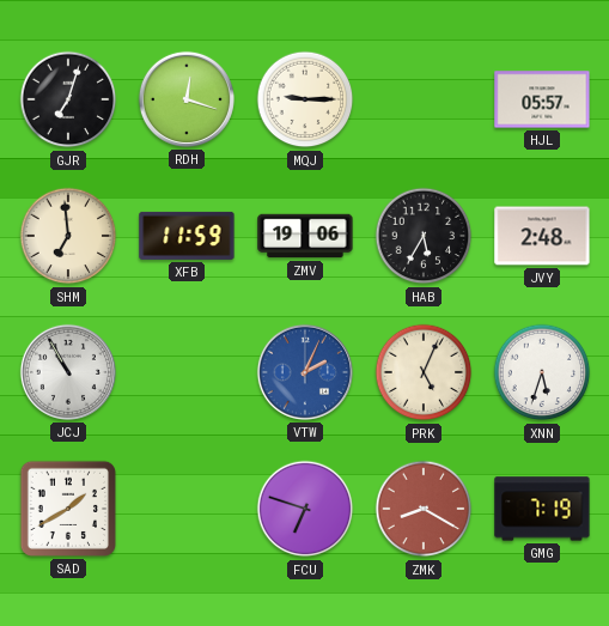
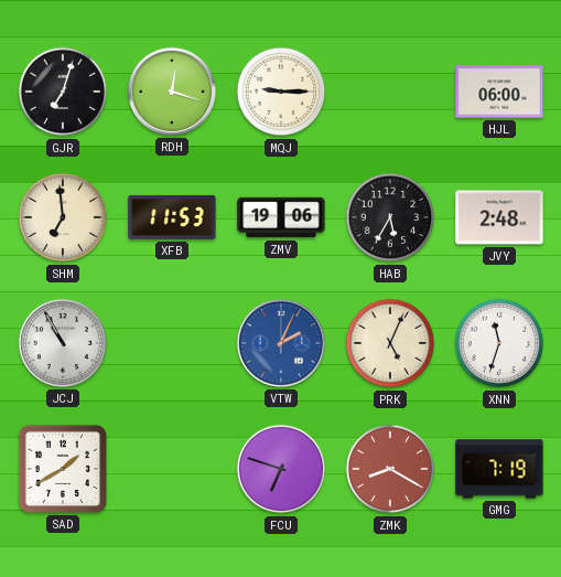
HJL: 05:57 -> 06:00
XFB: 11:59 -> 11:53
XNN: 5:33 -> 11:33
